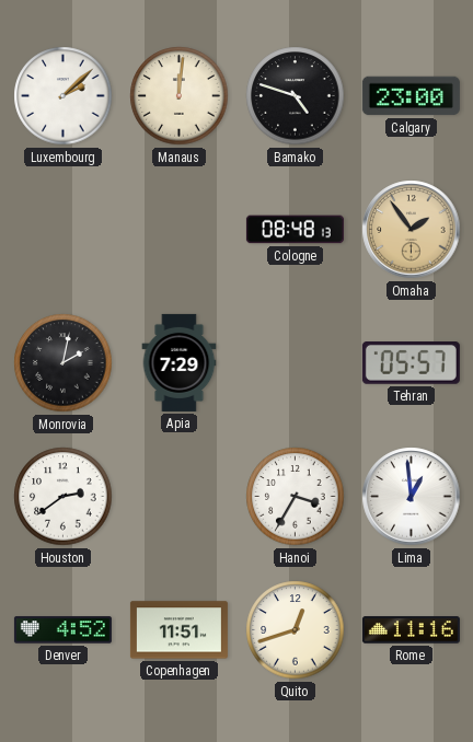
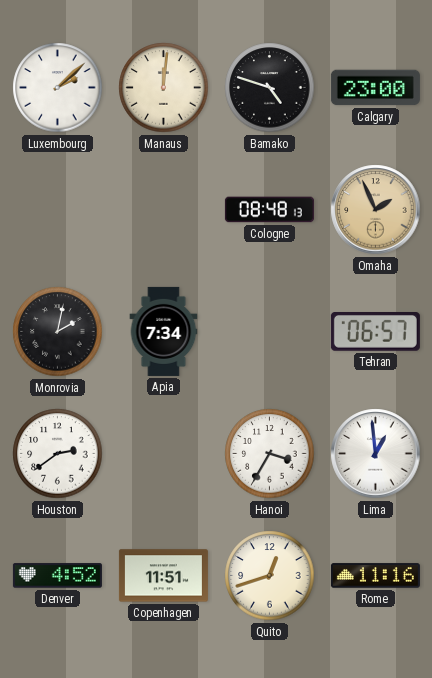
Omaha: 1:54 -> 1:56
Apia: 7:29 -> 7:34
Tehran: 05:57 -> 06:57
